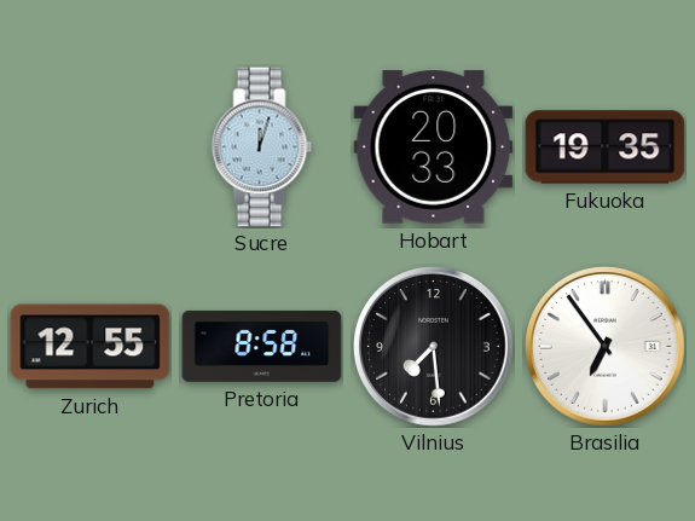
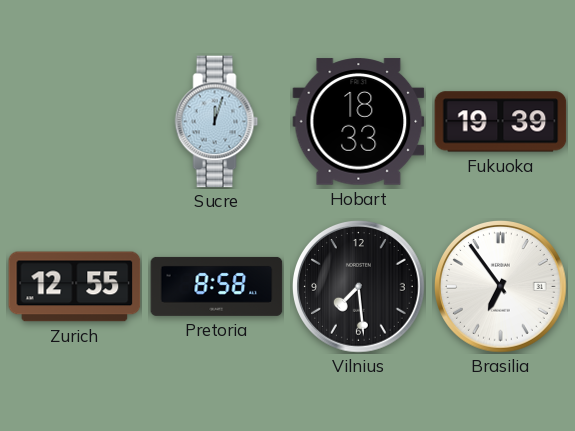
Hobart: 20:33 -> 18:33
Fukuoka: 19:35 -> 19:39
